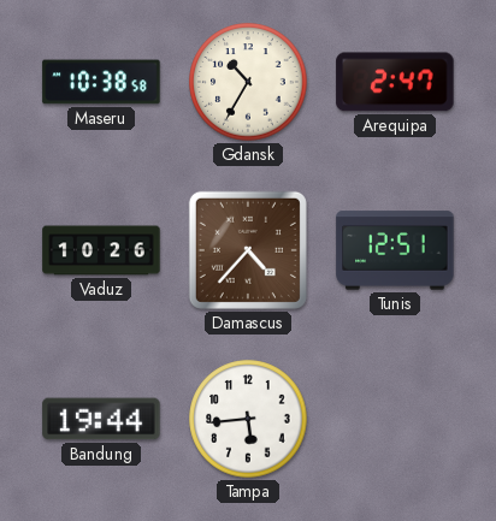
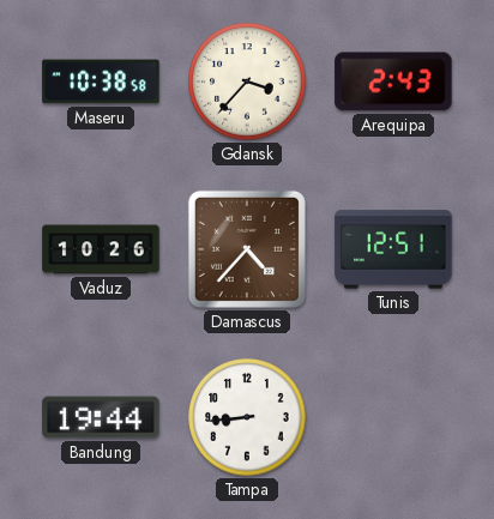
Gdansk: 10:35 -> 3:37
Arequipa: 2:47 -> 2:43
Tampa: 5:44 -> 8:44
